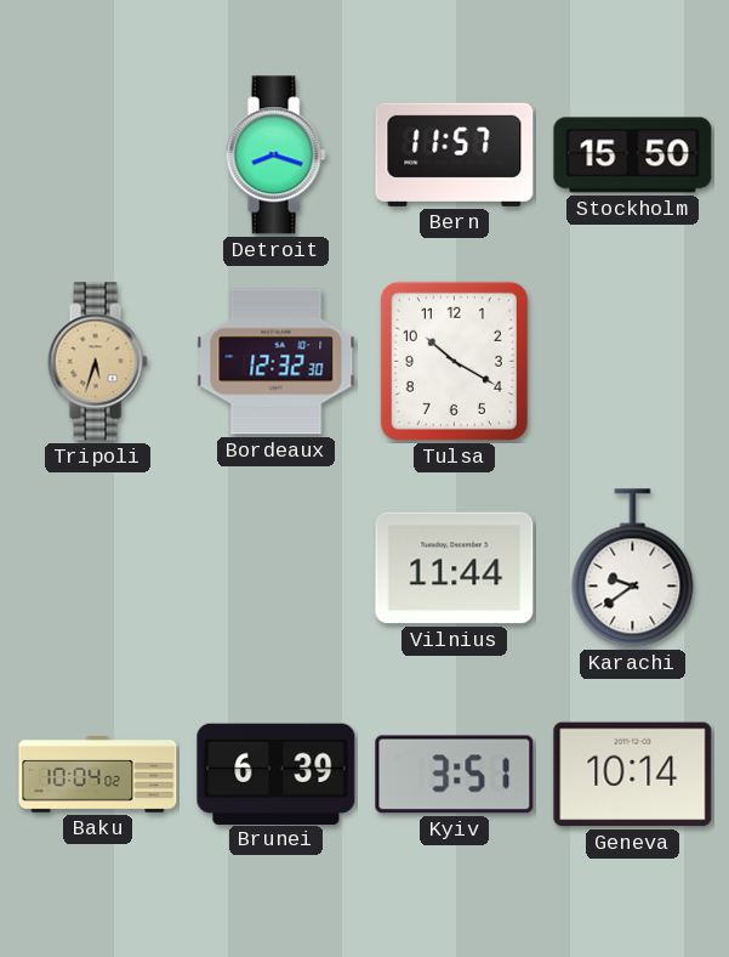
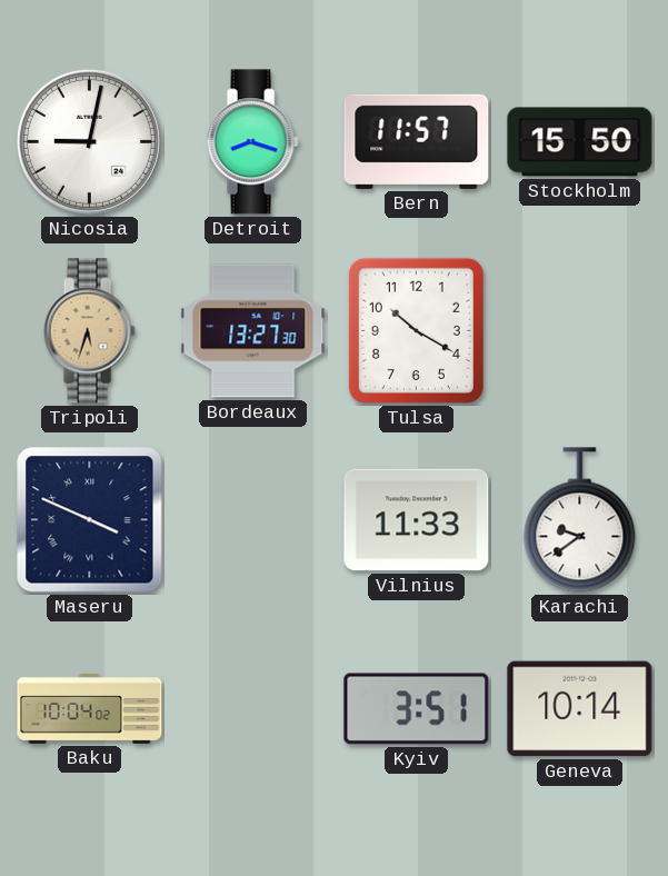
Nicosia: none -> 9:02
Bordeaux: 12:32 -> 13:27
Maseru: none -> 3:49
Vilnius: 11:44 -> 11:33
Brunei: 6:39 -> none
